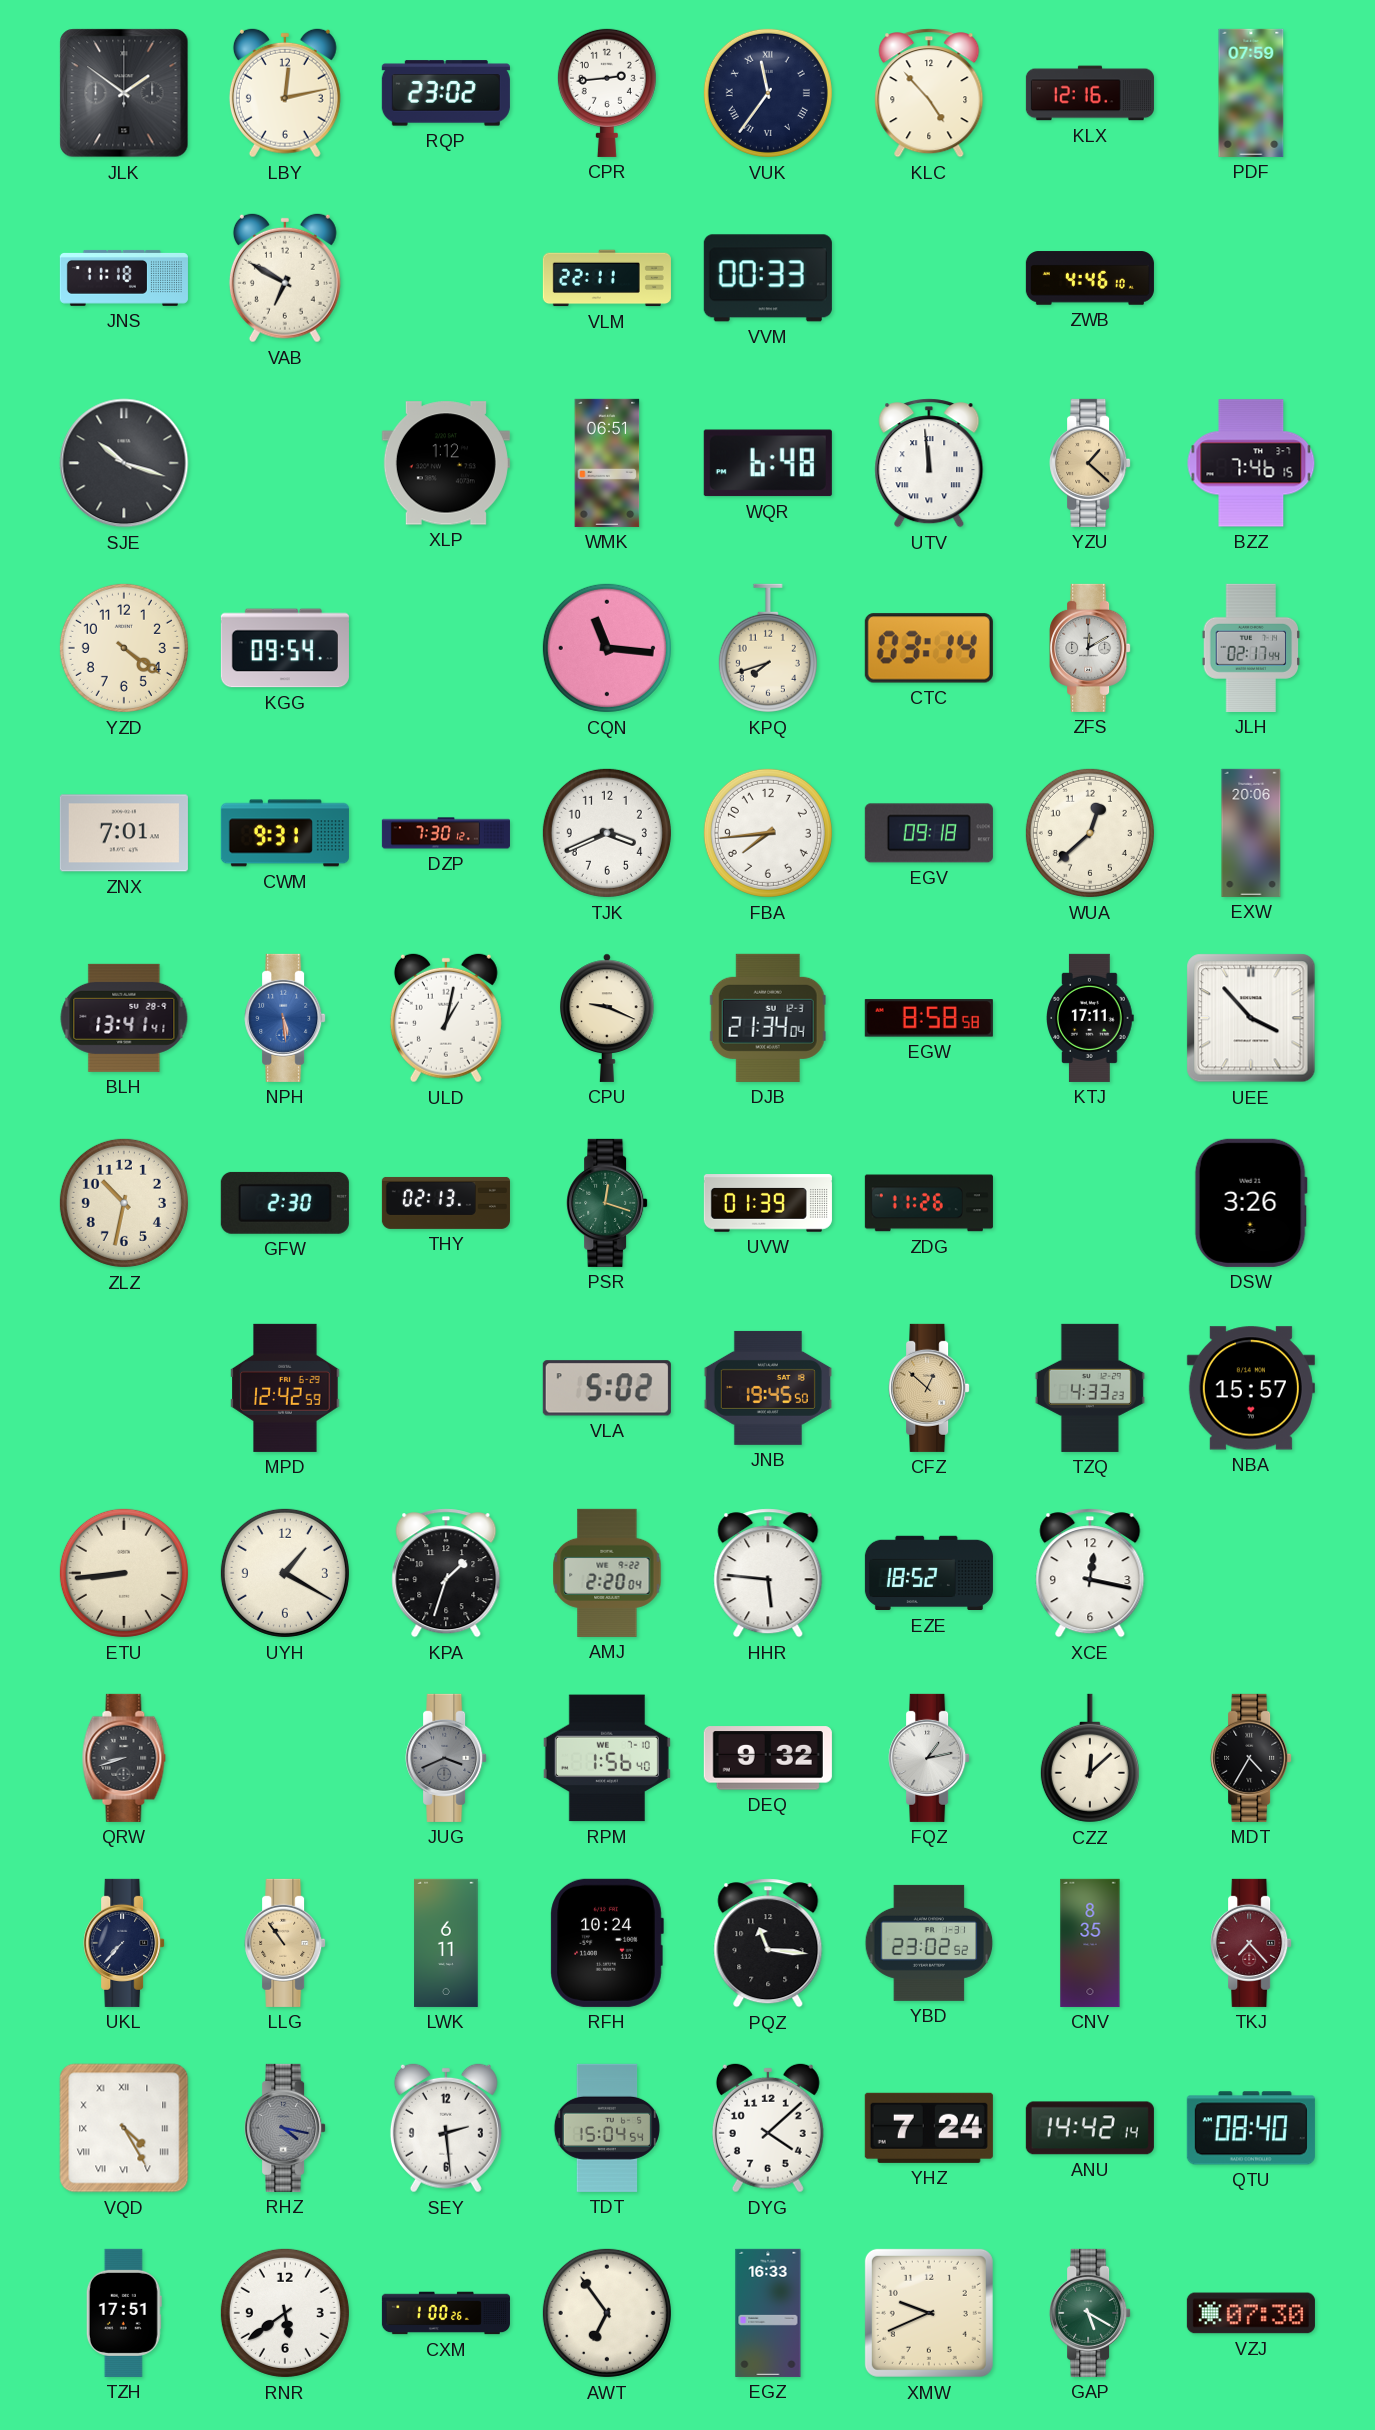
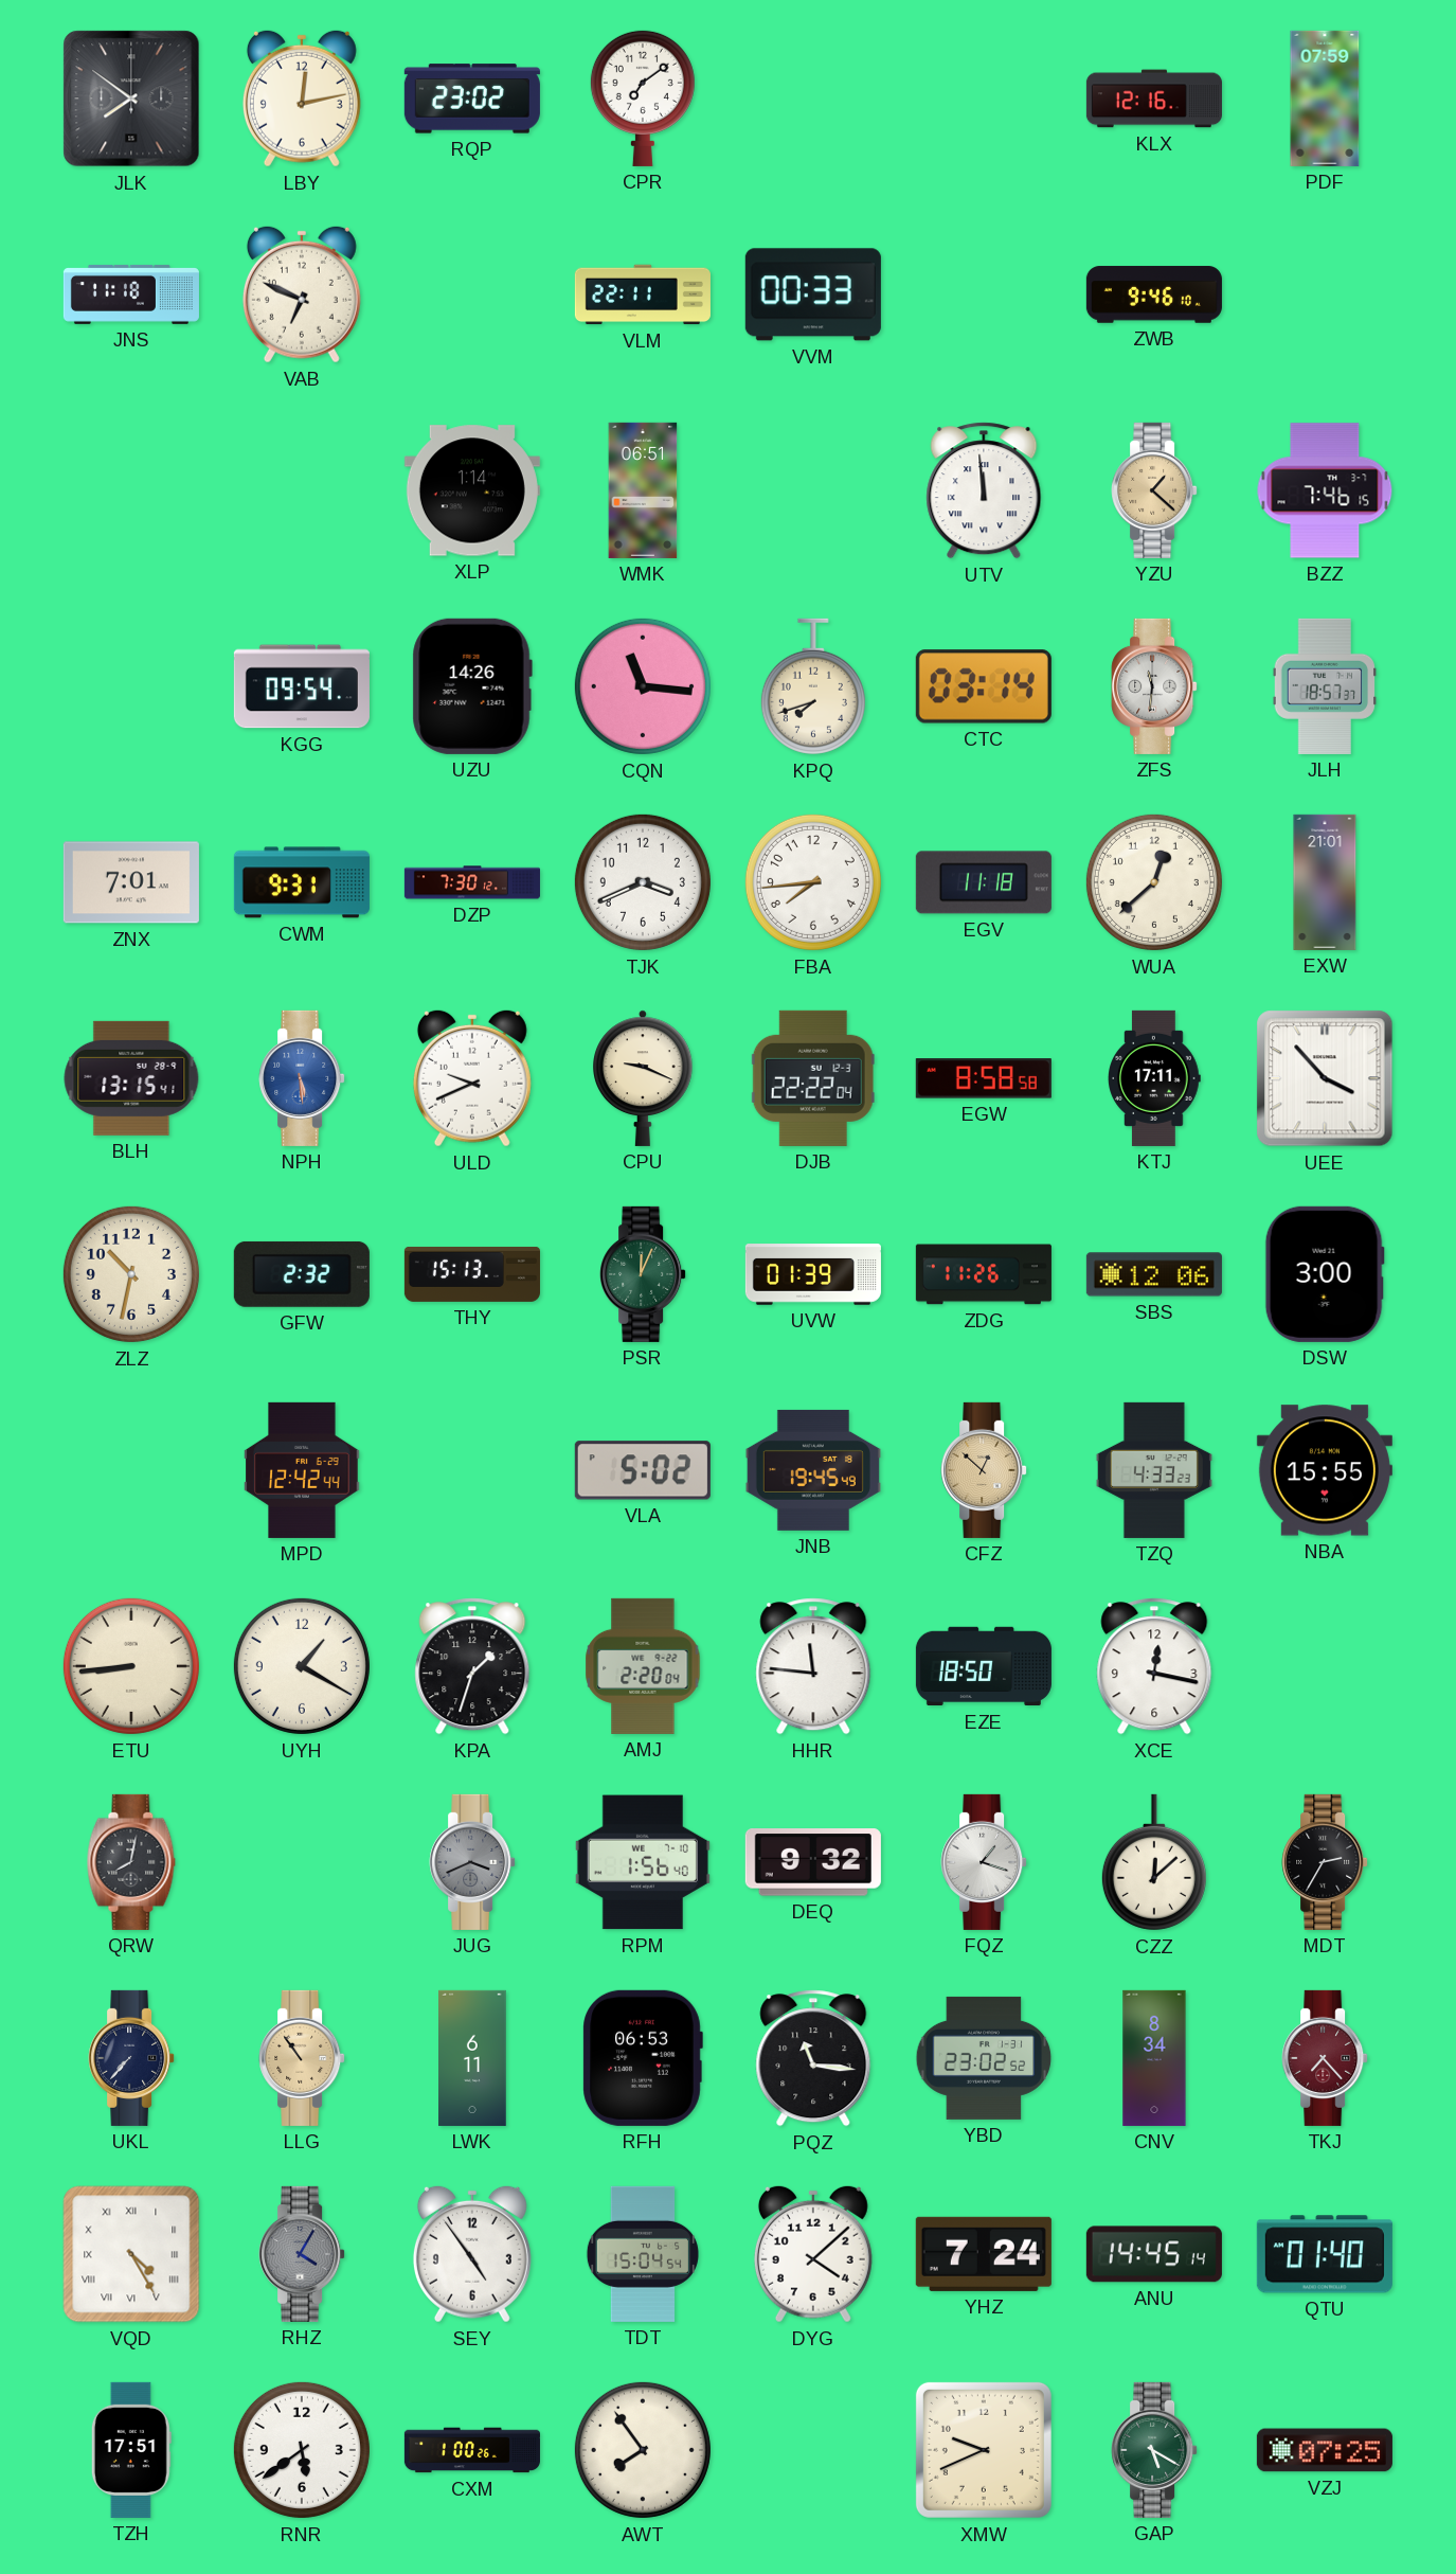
JLK: 1:51 -> 7:51
CPR: 2:44 -> 7:09
VUK: 11:36 -> none
KLC: 4:53 -> none
VAB: 6:50 -> 6:49
ZWB: 4:46 -> 9:46
SJE: 10:18 -> none
XLP: 1:12 -> 1:14
WQR: 6:48 -> none
YZD: 4:21 -> none
UZU: none -> 14:26
ZFS: 12:10 -> 11:31
JLH: 02:17 -> 18:57
EGV: 09:18 -> 11:18
EXW: 20:06 -> 21:01
BLH: 13:41 -> 13:15
ULD: 1:02 -> 9:41
DJB: 21:34 -> 22:22
GFW: 2:30 -> 2:32
THY: 02:13 -> 15:13
PSR: 12:18 -> 12:04
SBS: none -> 12:06
DSW: 3:26 -> 3:00
MPD: 12:42:59 -> 12:42:44
JNB: 19:45:50 -> 19:45:49
NBA: 15:57 -> 15:55
HHR: 5:46 -> 11:46
EZE: 18:52 -> 18:50
QRW: 8:42 -> 8:02
FQZ: 1:13 -> 1:18
MDT: 4:35 -> 2:35
RFH: 10:24 -> 06:53
CNV: 8:35 -> 8:34
RHZ: 4:17 -> 4:05
SEY: 2:29 -> 4:54
ANU: 14:42 -> 14:45
QTU: 08:40 -> 01:40
AWT: 6:54 -> 7:54
EGZ: 16:33 -> none
VZJ: 07:30 -> 07:25
